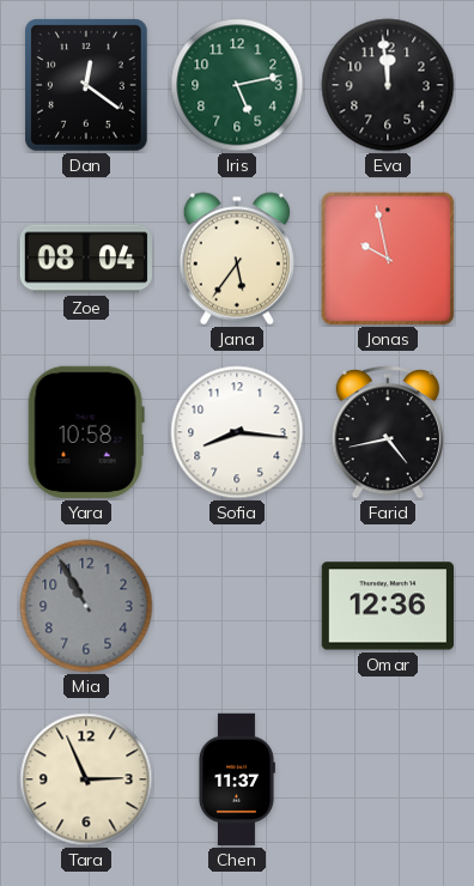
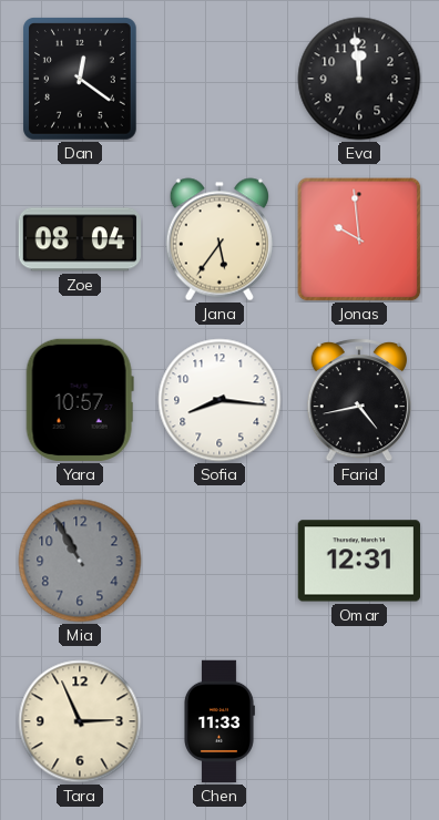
Iris: 5:13 -> none
Jonas: 9:58 -> 9:59
Yara: 10:58 -> 10:57
Omar: 12:36 -> 12:31
Chen: 11:37 -> 11:33
